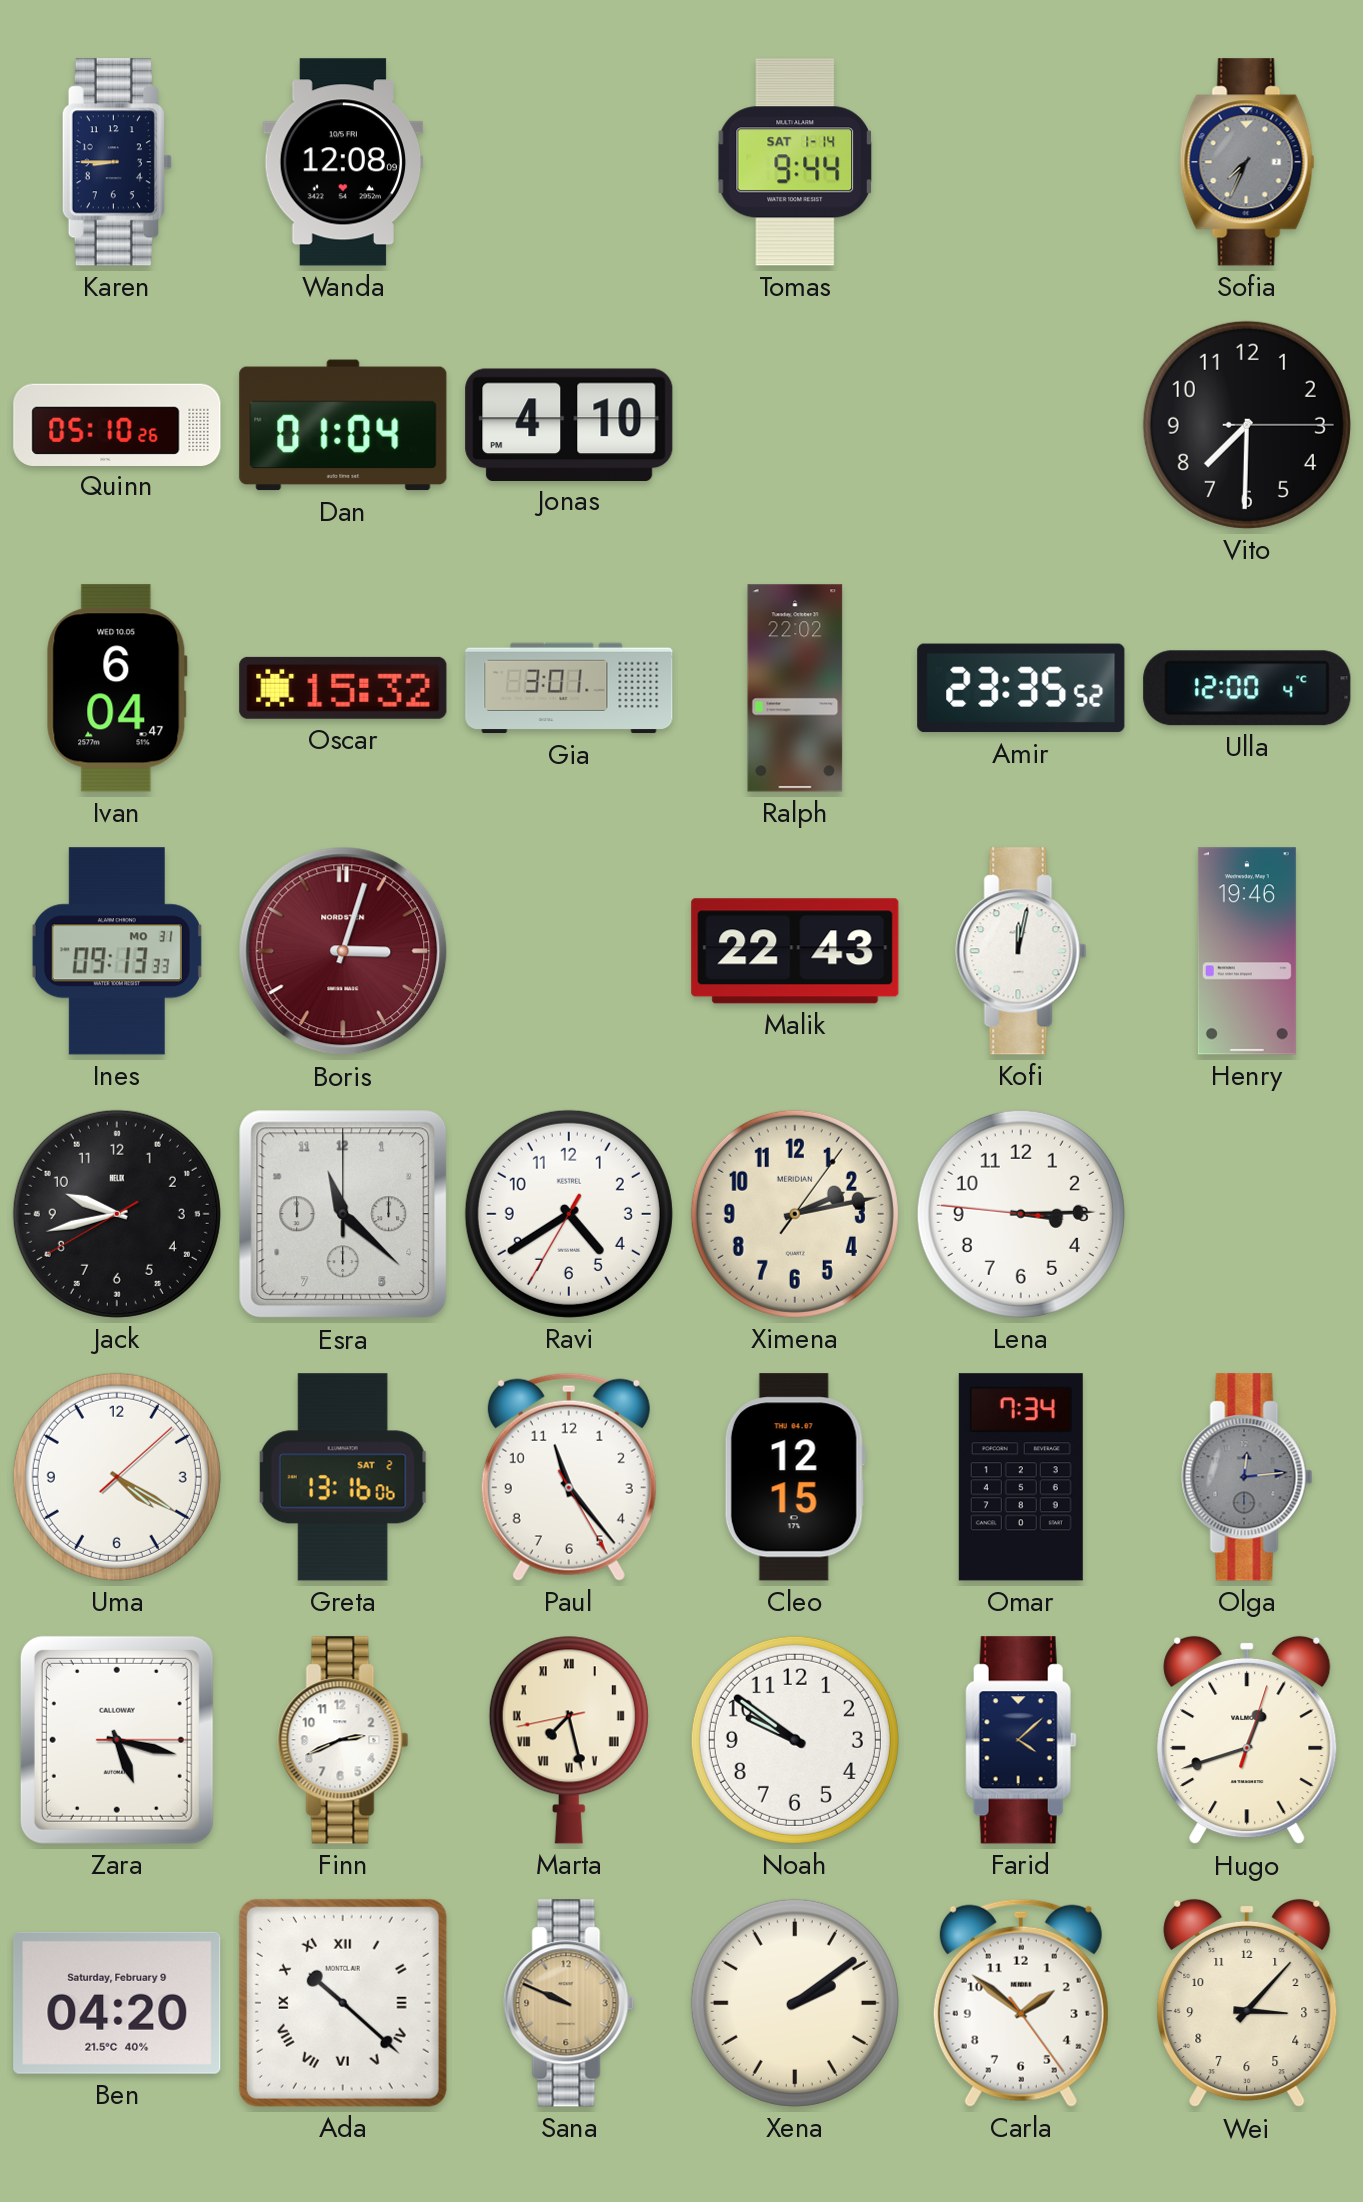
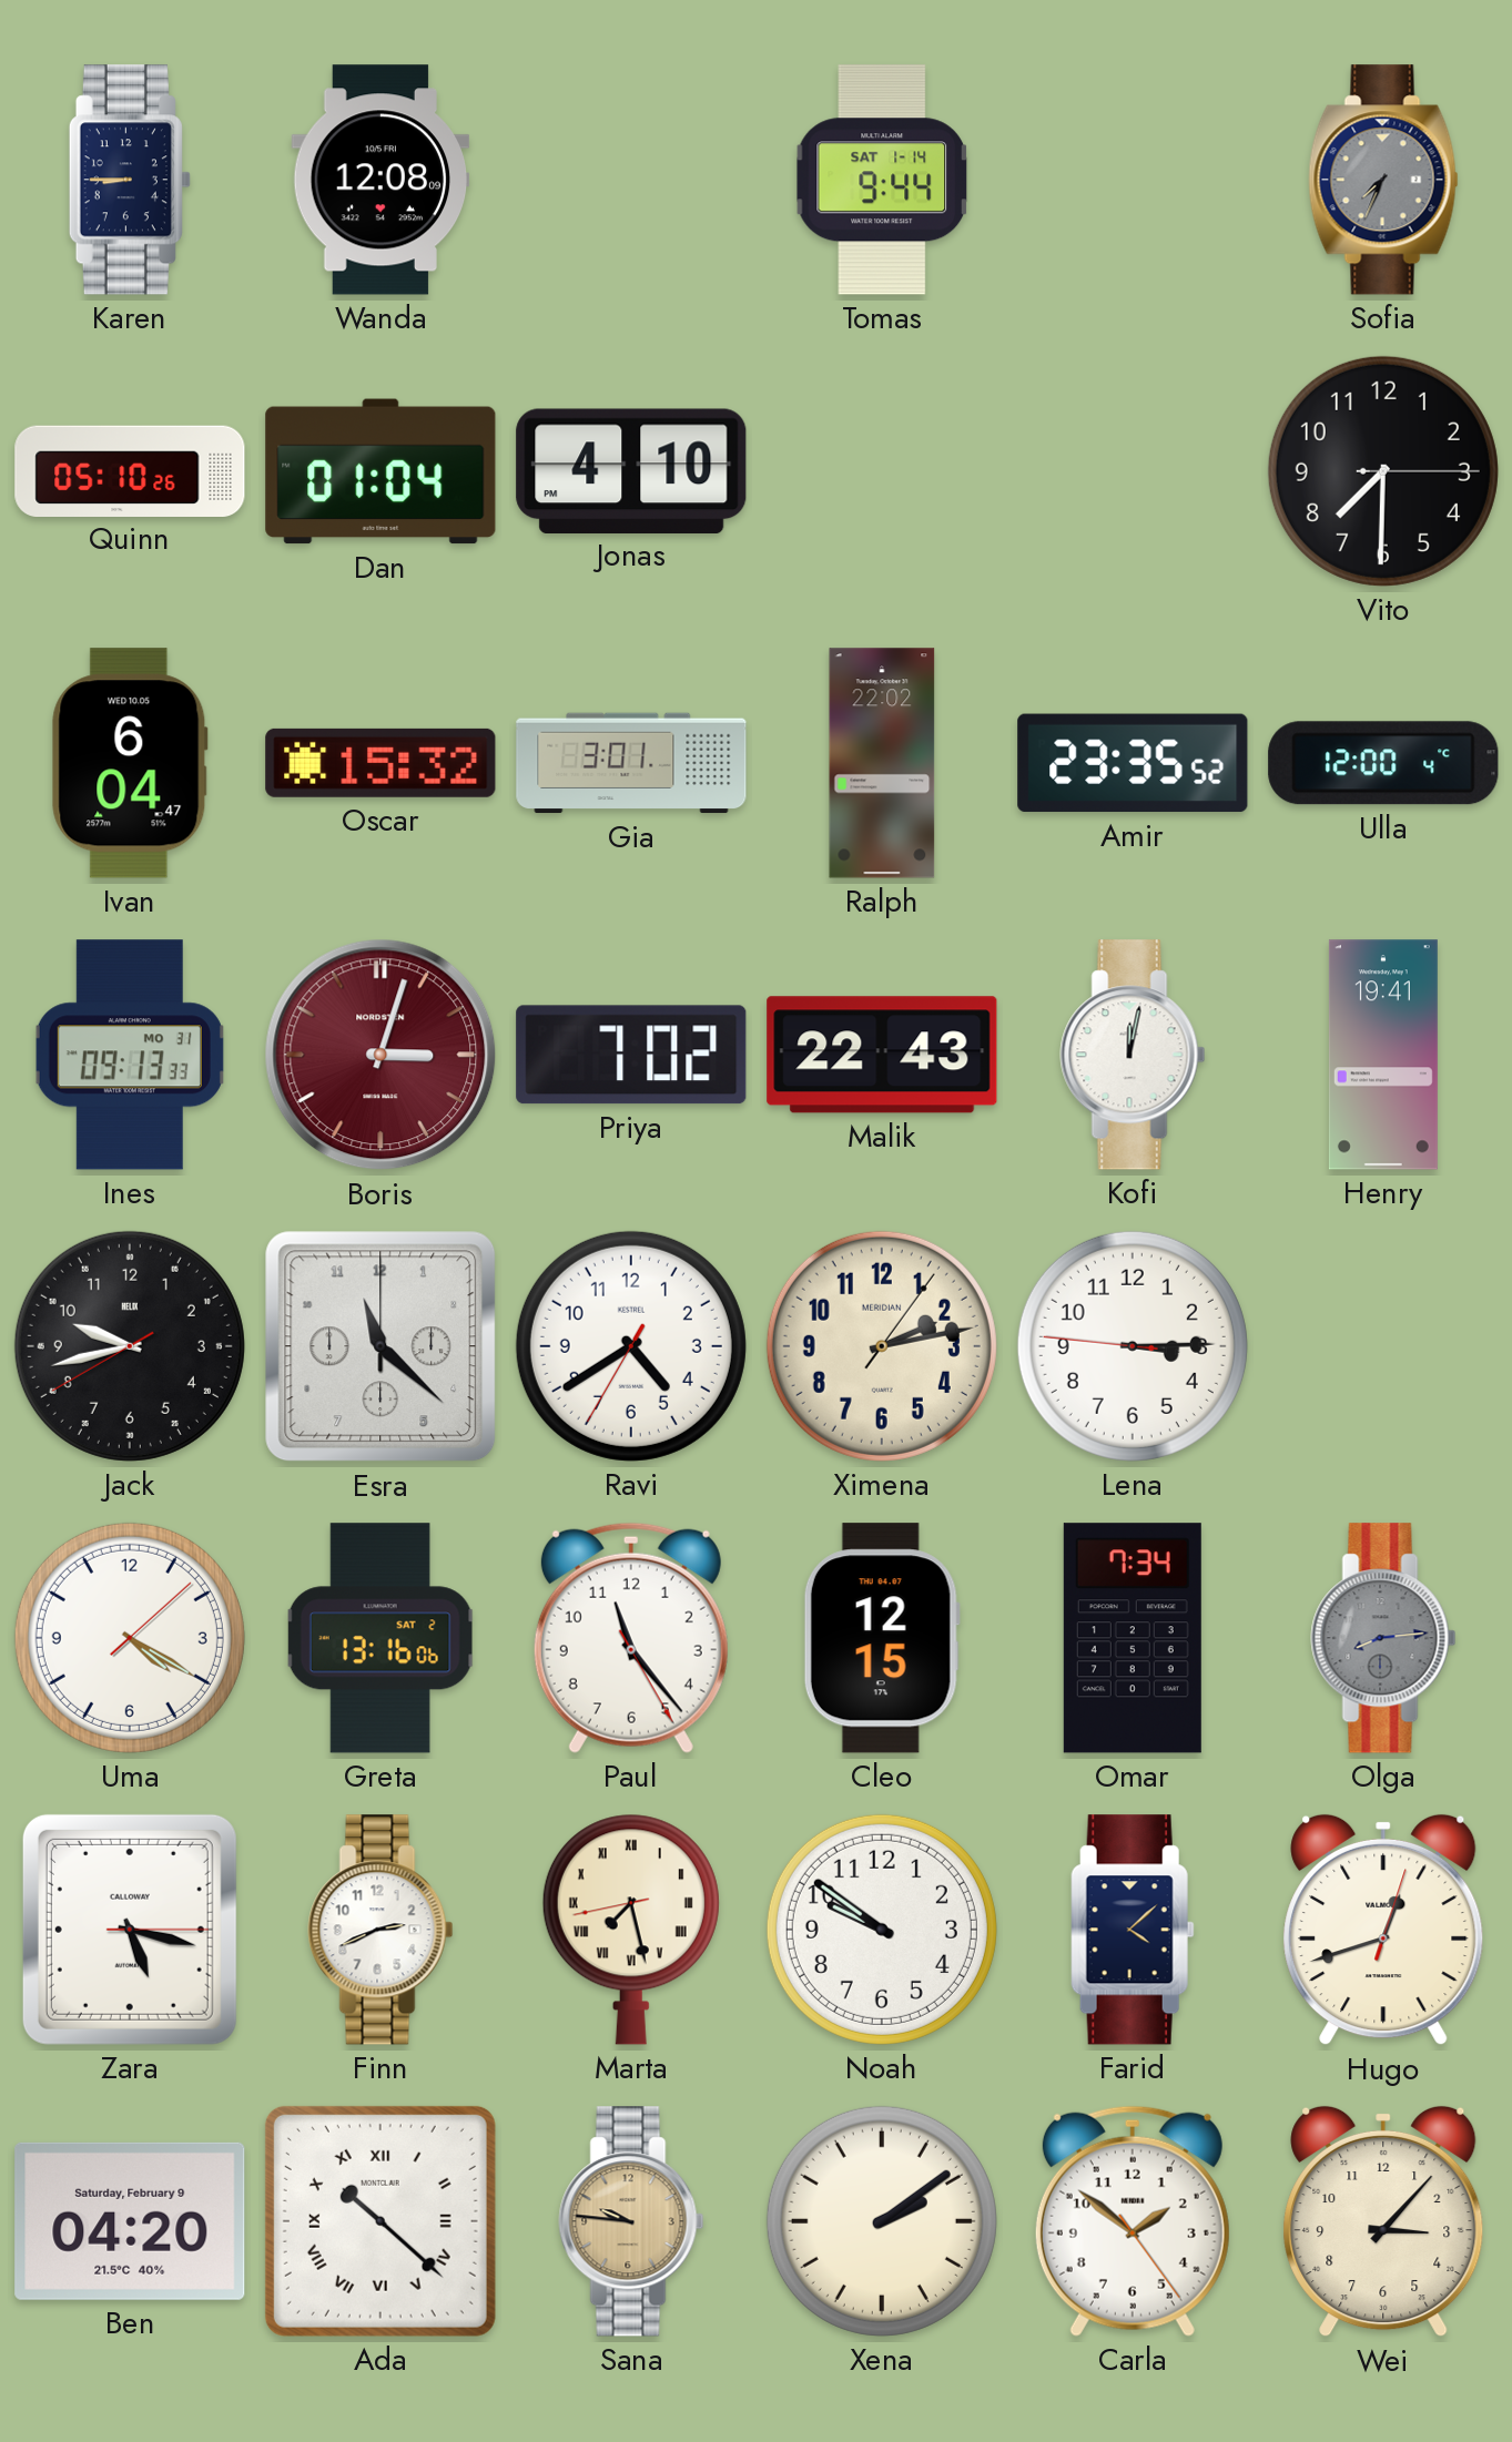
Priya: none -> 7:02
Henry: 19:46 -> 19:41
Olga: 12:14 -> 8:14
Sana: 9:49 -> 9:46
